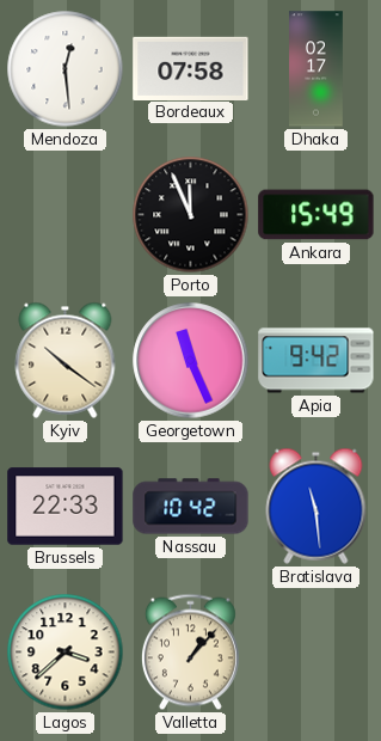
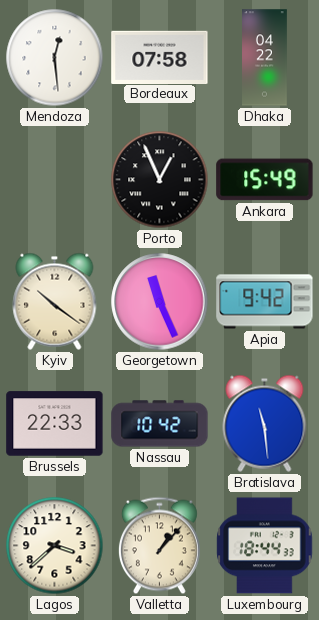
Dhaka: 02:17 -> 04:22
Porto: 11:56 -> 12:56
Luxembourg: none -> 18:44
